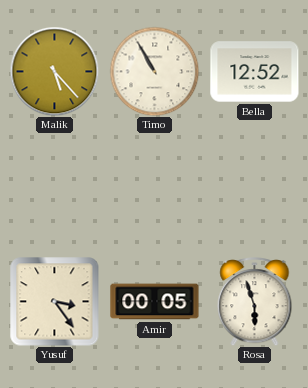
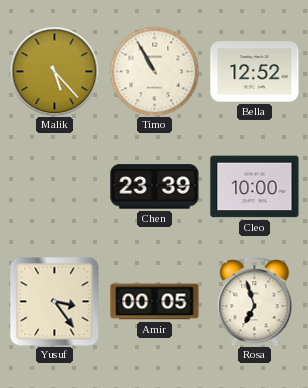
Chen: none -> 23:39
Cleo: none -> 10:00
Rosa: 5:57 -> 6:57
